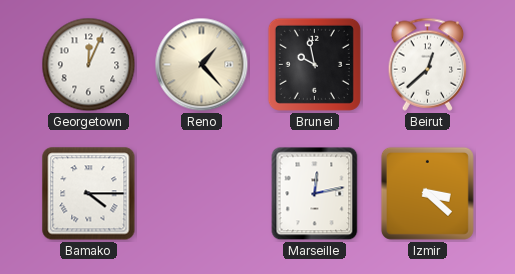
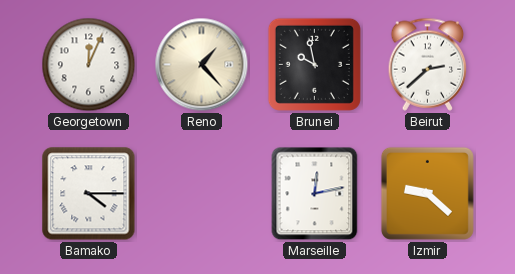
Beirut: 12:38 -> 2:38
Izmir: 3:22 -> 9:22
